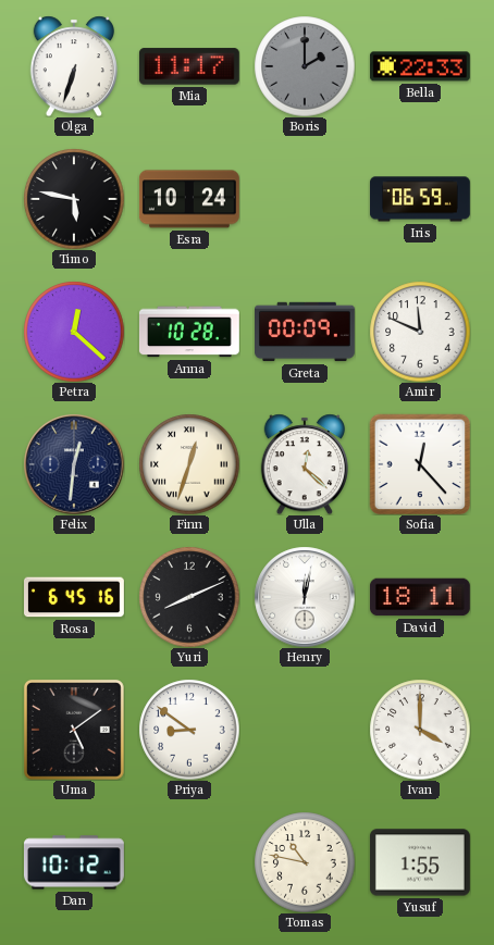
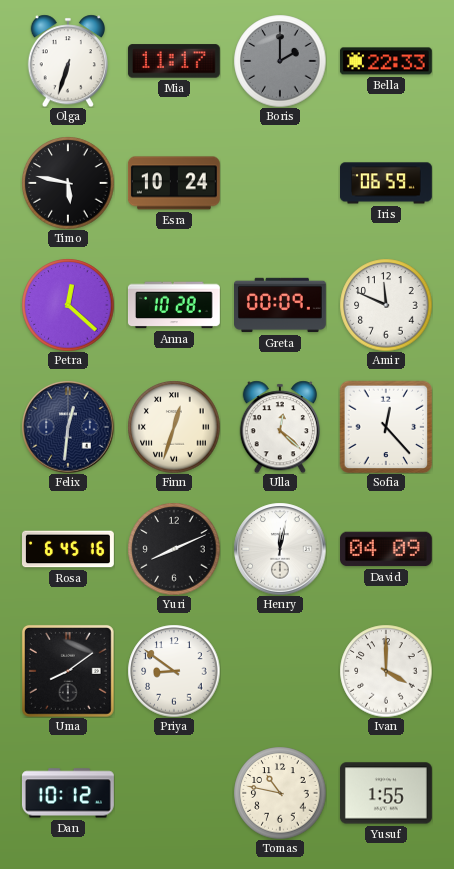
David: 18:11 -> 04:09
Uma: 5:09 -> 8:09
